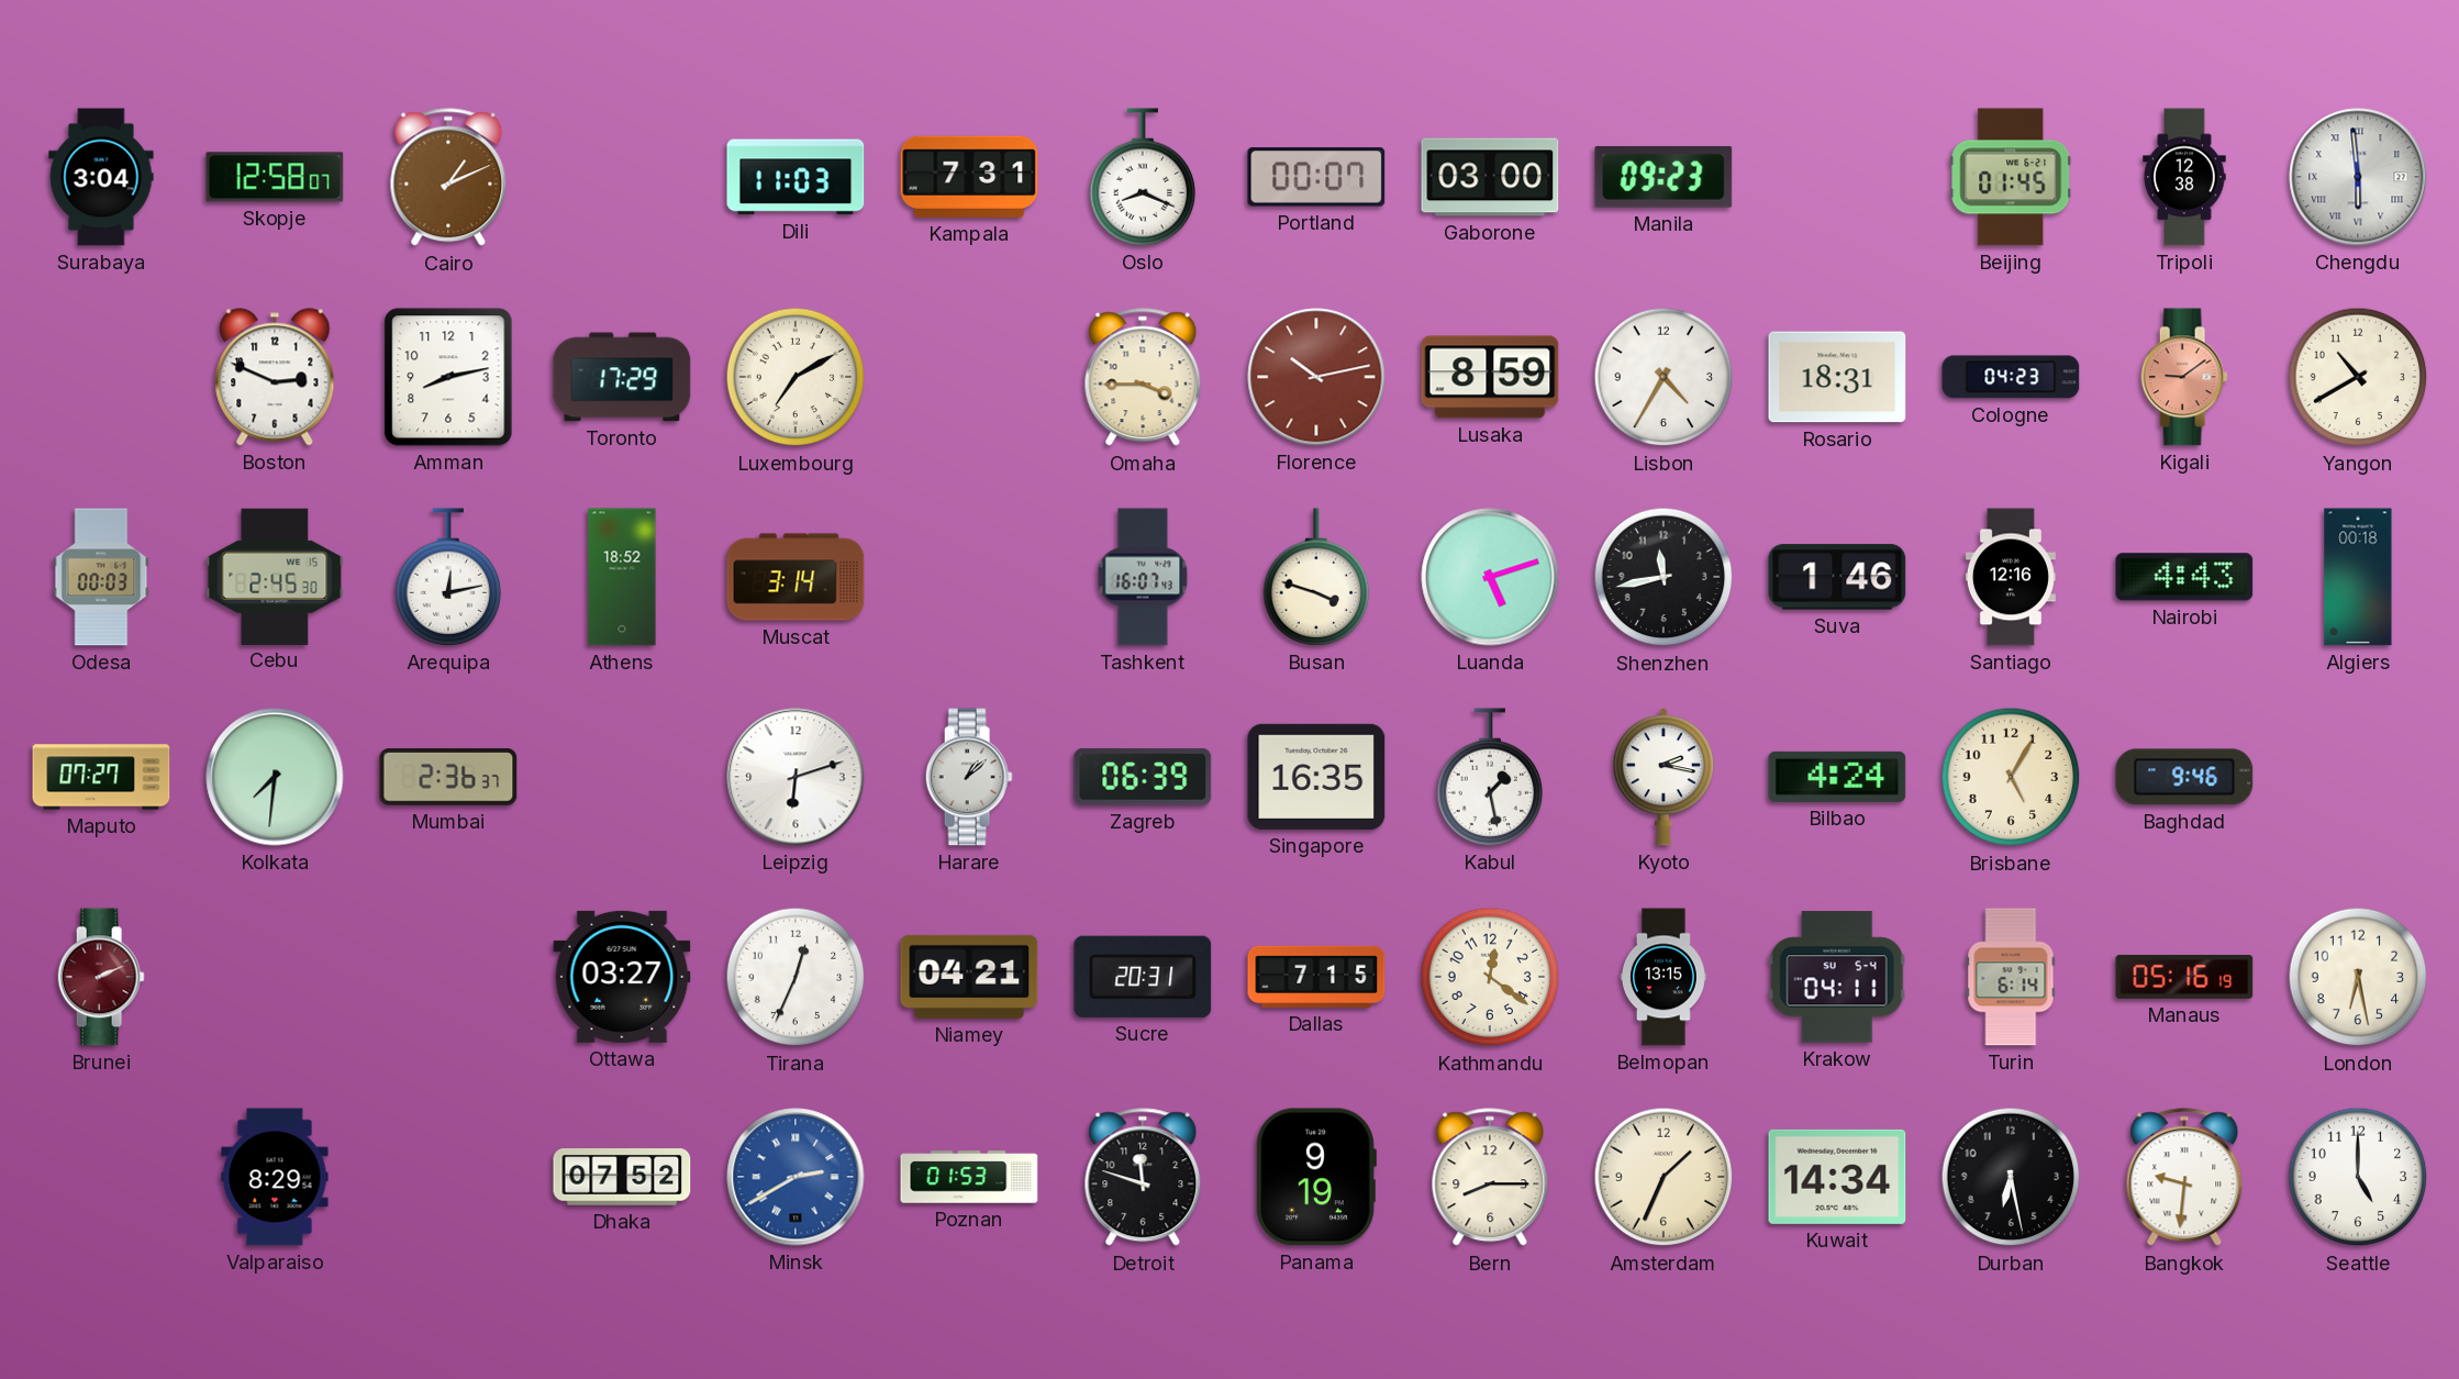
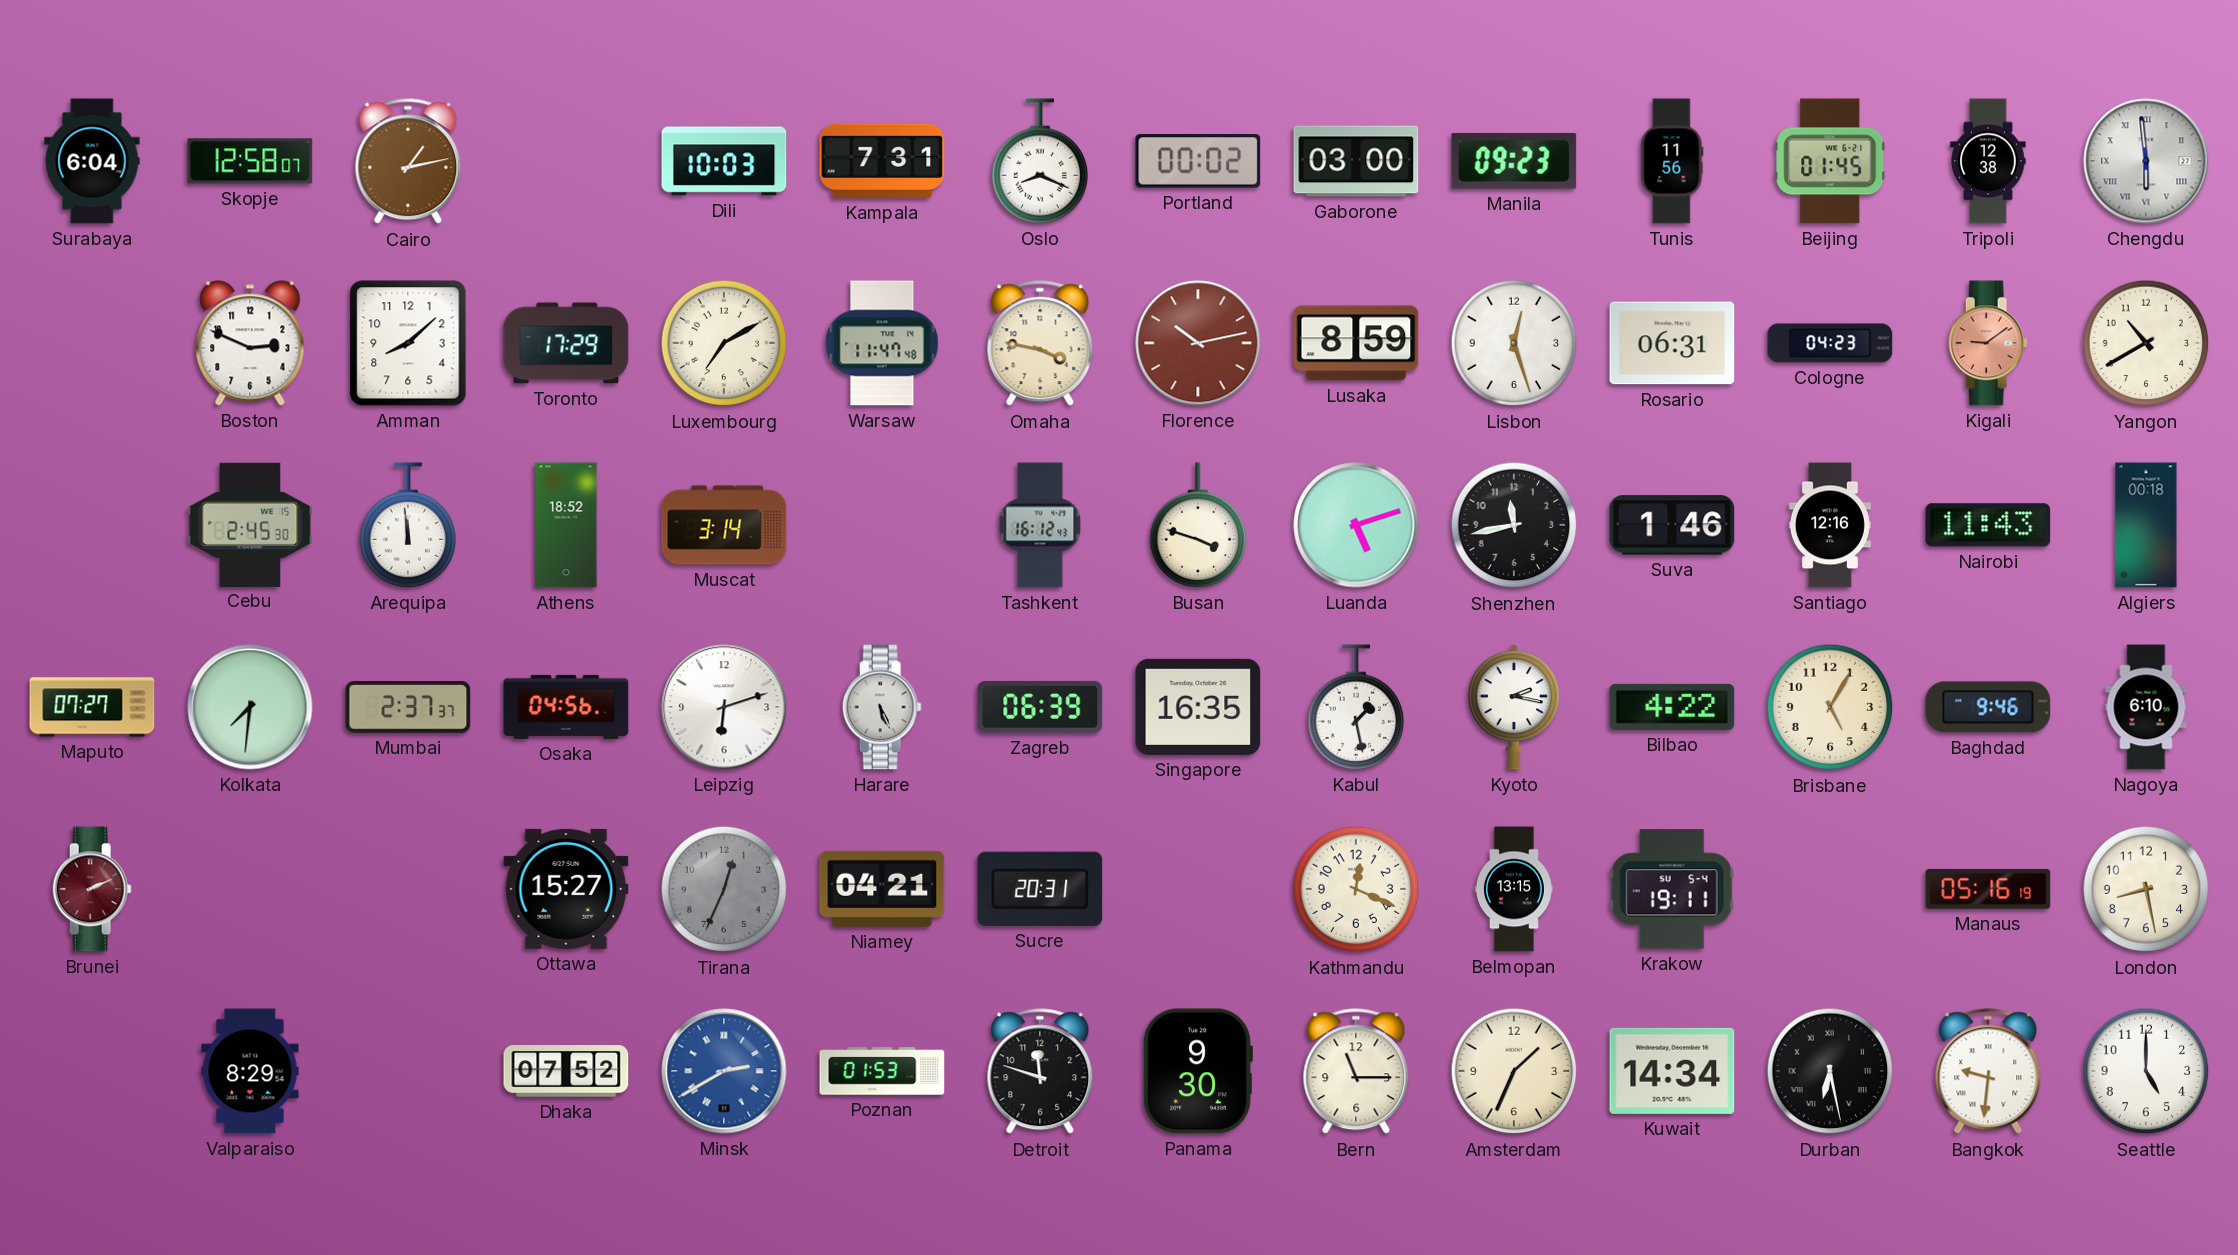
Surabaya: 3:04 -> 6:04
Cairo: 1:11 -> 1:13
Dili: 11:03 -> 10:03
Portland: 00:07 -> 00:02
Tunis: none -> 11:56
Amman: 8:13 -> 8:08
Warsaw: none -> 11:47
Omaha: 3:45 -> 3:47
Lisbon: 4:35 -> 12:27
Rosario: 18:31 -> 06:31
Odesa: 00:03 -> none
Arequipa: 12:13 -> 11:59
Tashkent: 16:07 -> 16:12
Nairobi: 4:43 -> 11:43
Mumbai: 2:36 -> 2:37
Osaka: none -> 04:56
Harare: 1:08 -> 5:26
Bilbao: 4:24 -> 4:22
Nagoya: none -> 6:10
Ottawa: 03:27 -> 15:27
Tirana dial: white -> grey
Dallas: 7:15 -> none
Kathmandu: 12:21 -> 12:19
Krakow: 04:11 -> 19:11
Turin: 6:14 -> none
London: 6:28 -> 8:28
Panama: 9:19 -> 9:30
Bern: 8:15 -> 11:15
Durban numerals: Arabic -> Roman
